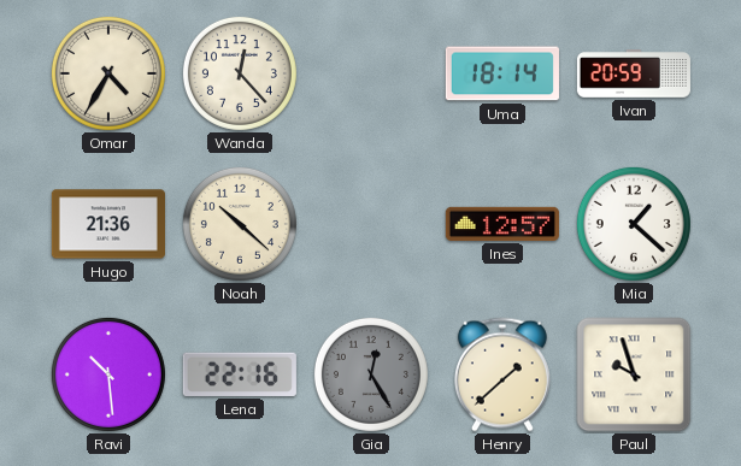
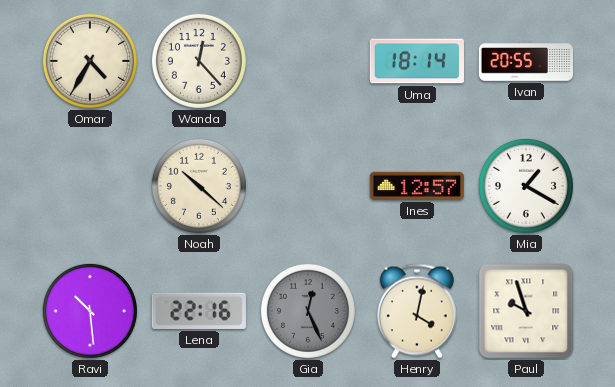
Ivan: 20:59 -> 20:55
Hugo: 21:36 -> none
Mia: 1:22 -> 1:20
Gia: 12:25 -> 12:26
Henry: 1:38 -> 4:02
